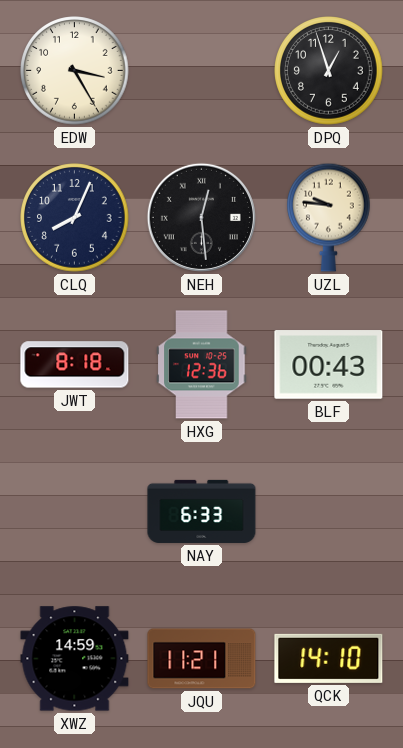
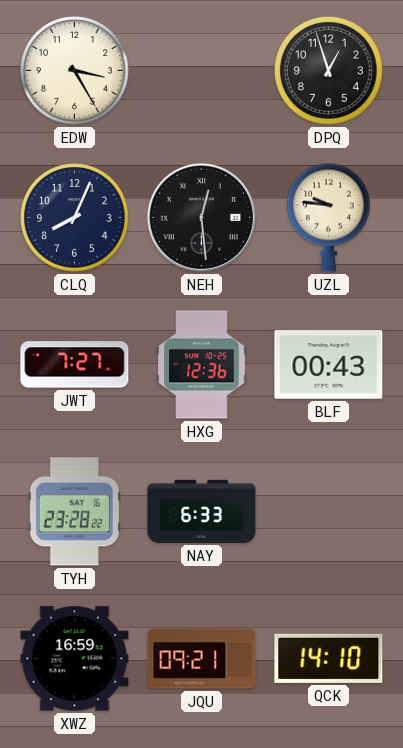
JWT: 8:18 -> 7:27
TYH: none -> 23:28
XWZ: 14:59 -> 16:59
JQU: 11:21 -> 09:21
